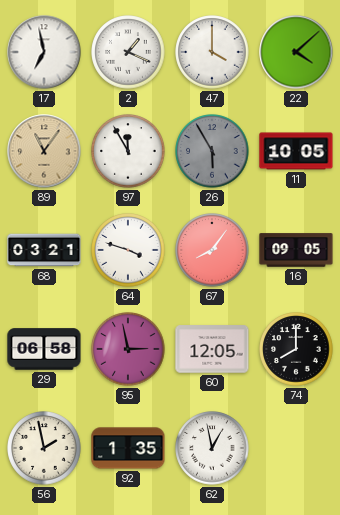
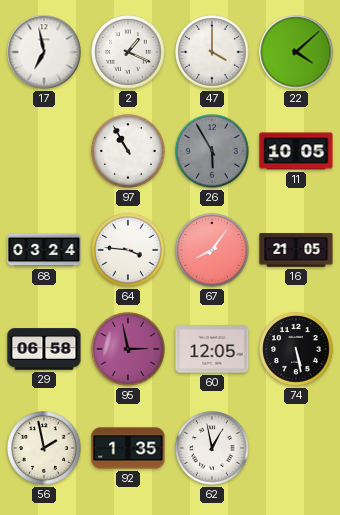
89: 11:06 -> none
97: 11:55 -> 10:55
68: 03:21 -> 03:24
64: 3:48 -> 3:46
16: 09:05 -> 21:05
74: 8:00 -> 5:28
